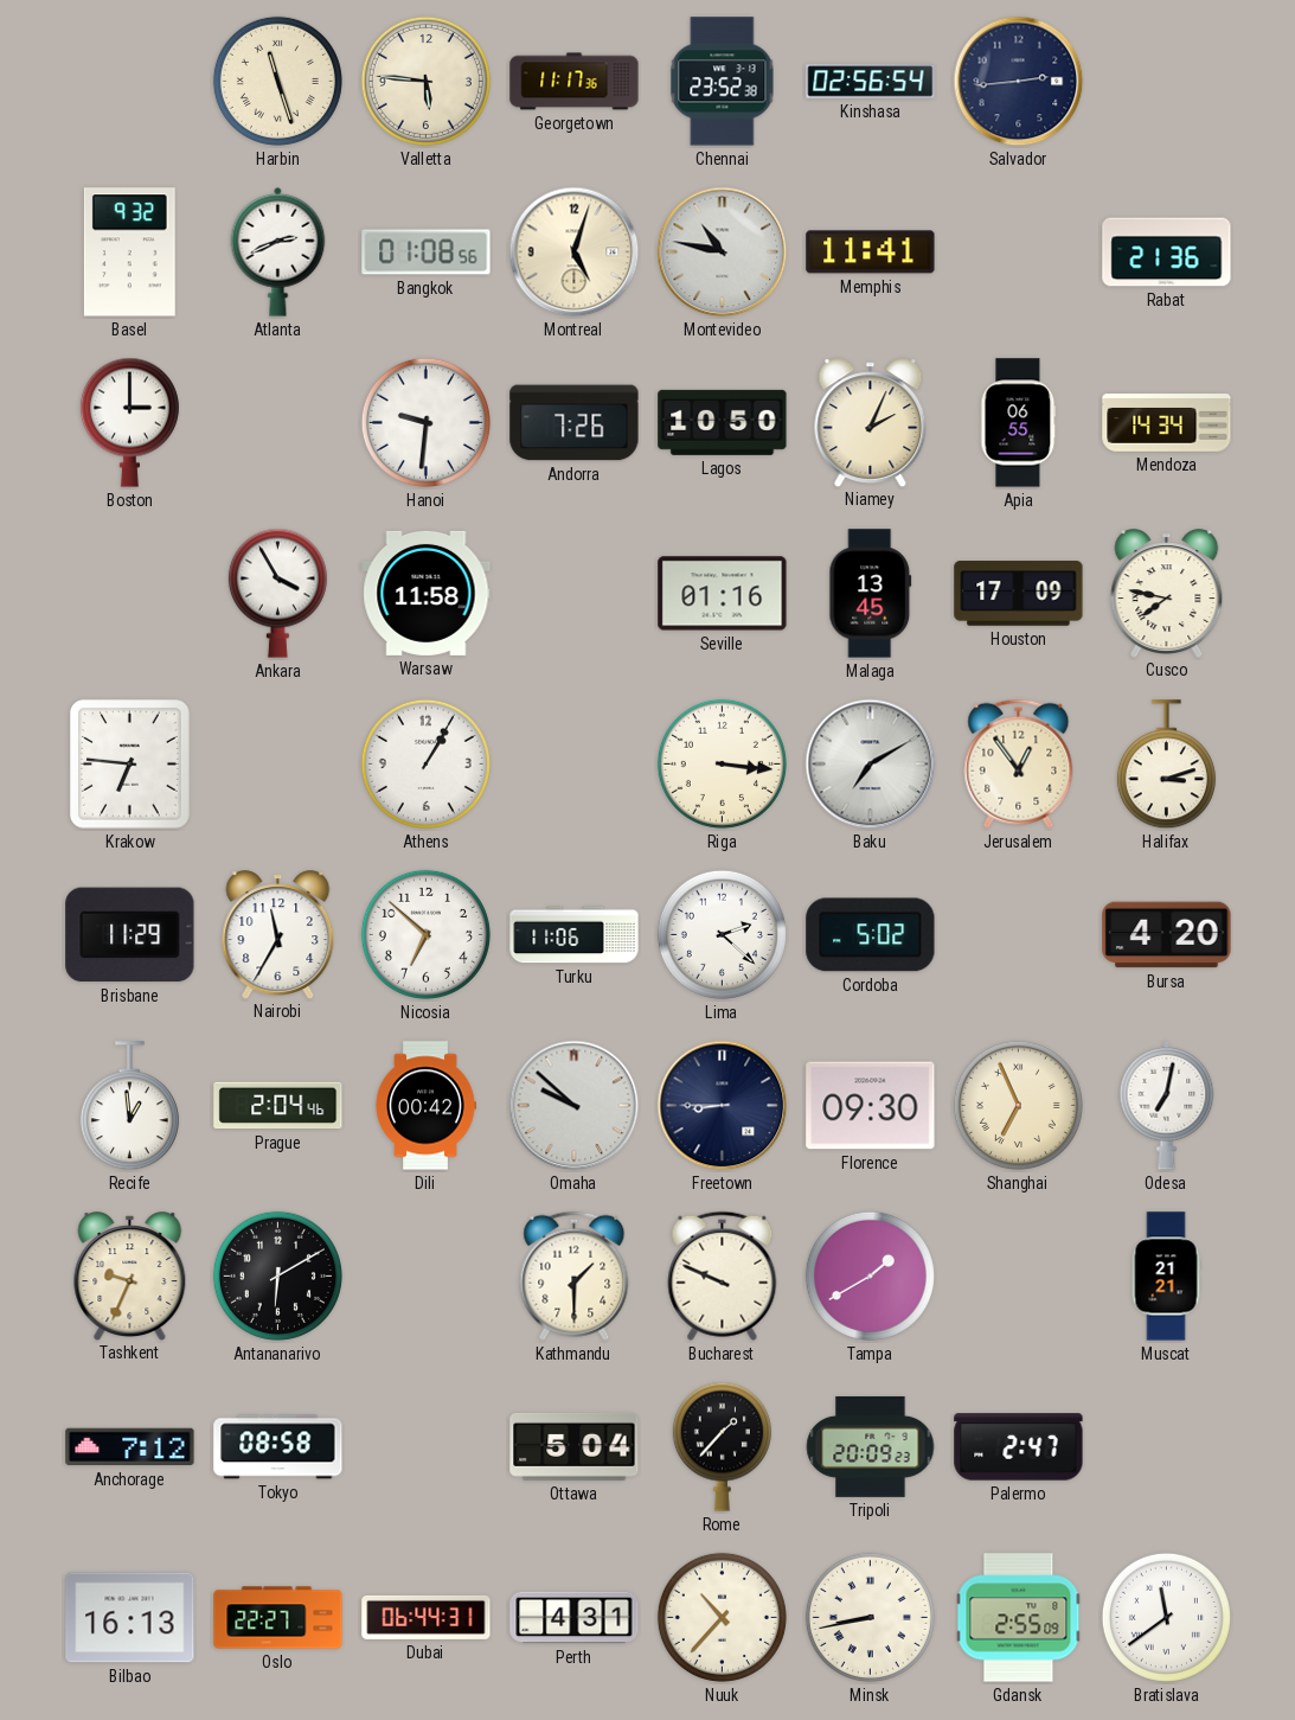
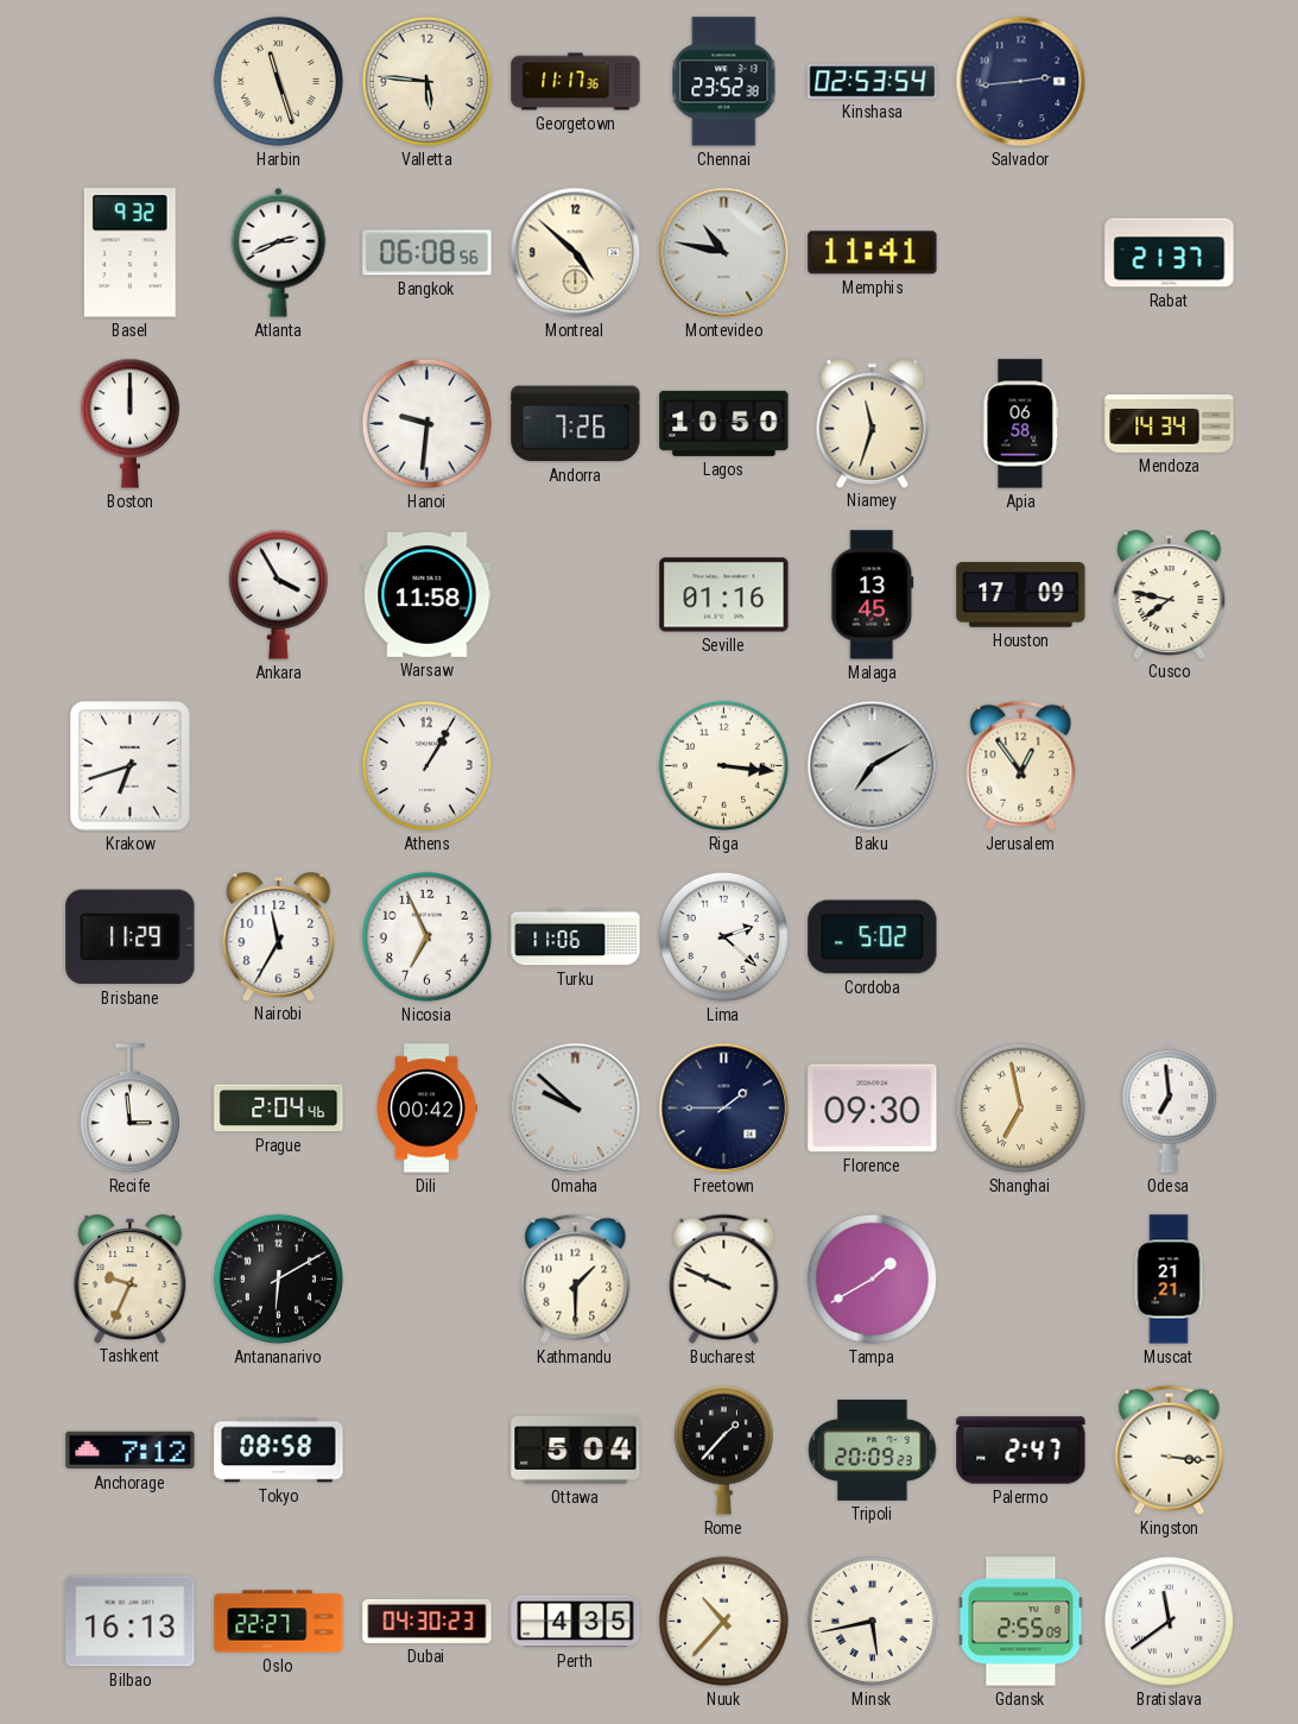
Kinshasa: 02:56 -> 02:53
Bangkok: 01:08 -> 06:08
Montreal: 5:03 -> 4:52
Rabat: 21:36 -> 21:37
Boston: 3:00 -> 12:00
Niamey: 2:04 -> 11:33
Apia: 06:55 -> 06:58
Krakow: 6:46 -> 6:42
Halifax: 3:12 -> none
Nicosia: 6:52 -> 6:56
Bursa: 4:20 -> none
Recife: 12:59 -> 2:59
Freetown: 8:45 -> 1:45
Shanghai: 6:56 -> 6:58
Odesa: 7:02 -> 6:59
Kingston: none -> 3:16
Dubai: 06:44 -> 04:30
Perth: 4:31 -> 4:35
Minsk: 8:43 -> 5:43
